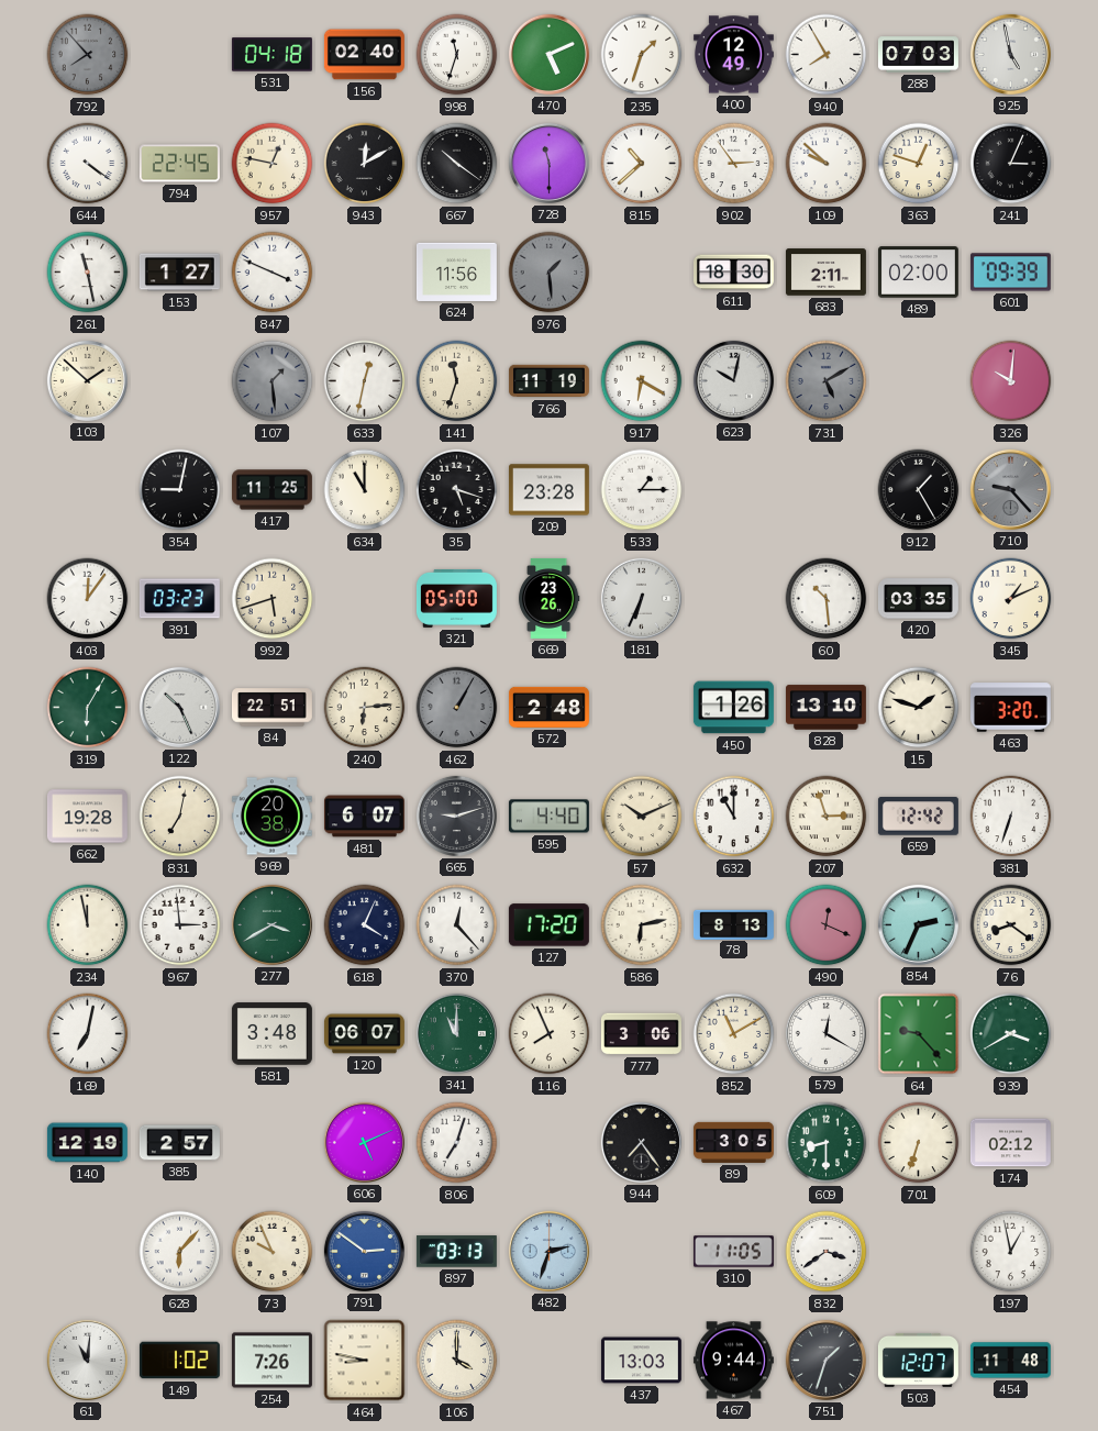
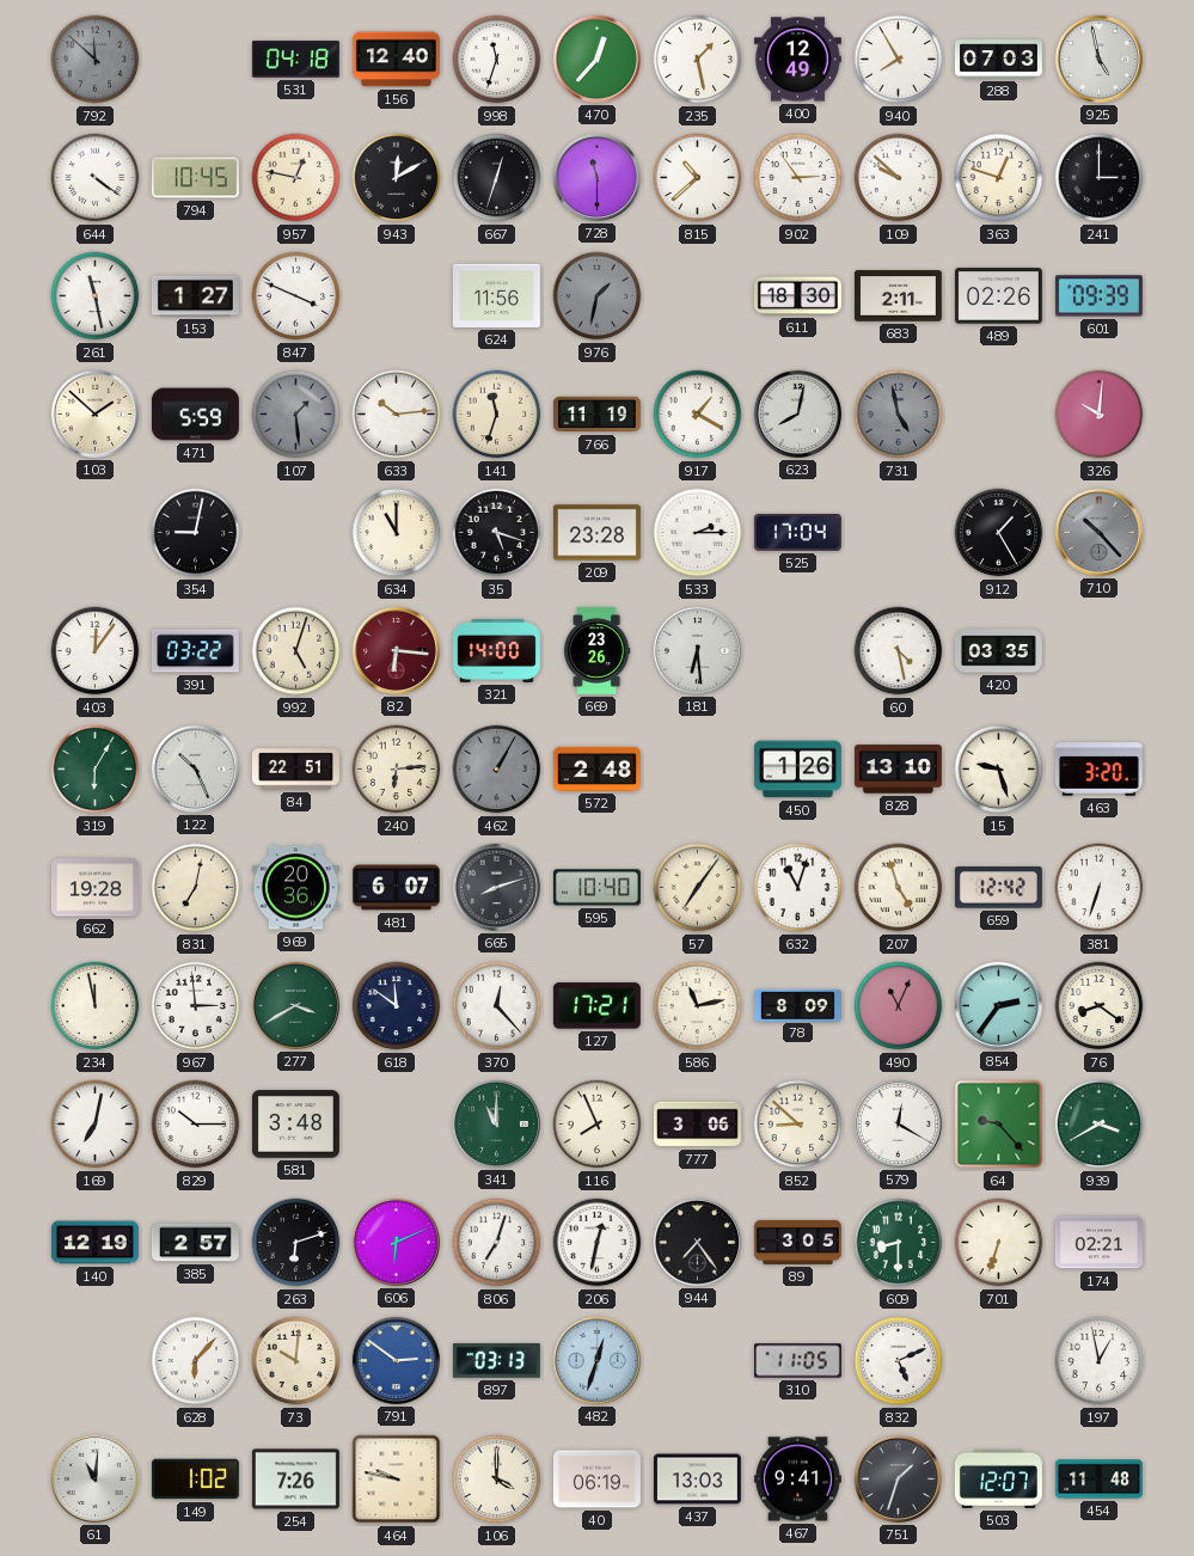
792: 7:53 -> 11:52
156: 02:40 -> 12:40
470: 5:11 -> 12:37
235: 1:33 -> 1:28
794: 22:45 -> 10:45
667: 10:21 -> 12:33
241: 3:04 -> 3:00
976: 1:29 -> 1:32
489: 02:00 -> 02:26
471: none -> 5:59
633: 12:32 -> 10:14
917: 6:20 -> 1:20
623: 10:02 -> 8:02
731: 5:10 -> 4:58
417: 11:25 -> none
533: 1:15 -> 2:15
525: none -> 17:04
710: 9:23 -> 10:23
391: 03:23 -> 03:22
992: 5:42 -> 5:03
82: none -> 6:16
321: 05:00 -> 14:00
181: 6:34 -> 6:29
60: 10:29 -> 4:28
345: 1:11 -> none
15: 1:48 -> 9:27
969: 20:38 -> 20:36
665: 9:12 -> 8:12
595: 4:40 -> 10:40
57: 10:11 -> 7:06
632: 11:00 -> 11:03
207: 2:57 -> 4:57
618: 4:04 -> 11:51
127: 17:20 -> 17:21
586: 6:13 -> 11:13
78: 8:13 -> 8:09
490: 12:19 -> 11:04
854: 2:34 -> 2:36
829: none -> 10:15
120: 06:07 -> none
852: 11:10 -> 8:52
263: none -> 6:12
606: 5:11 -> 6:11
206: none -> 12:32
174: 02:12 -> 02:21
73: 9:56 -> 10:01
482: 2:33 -> 12:33
832: 3:39 -> 5:11
464: 8:47 -> 9:47
40: none -> 06:19
467: 9:44 -> 9:41
